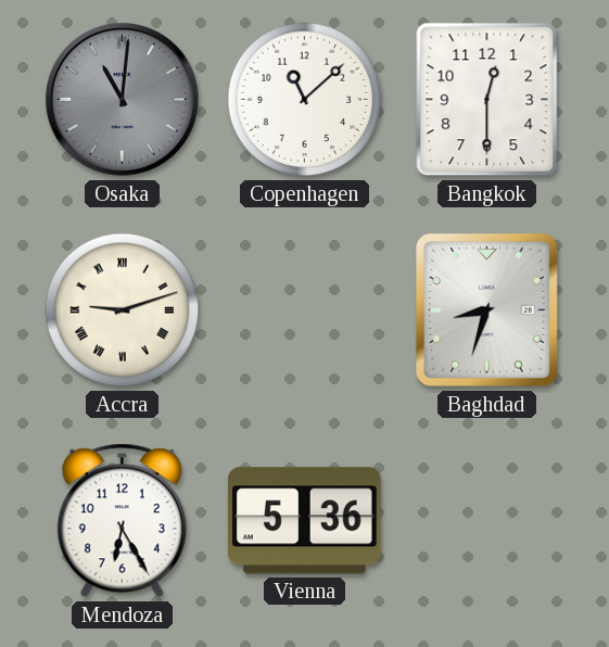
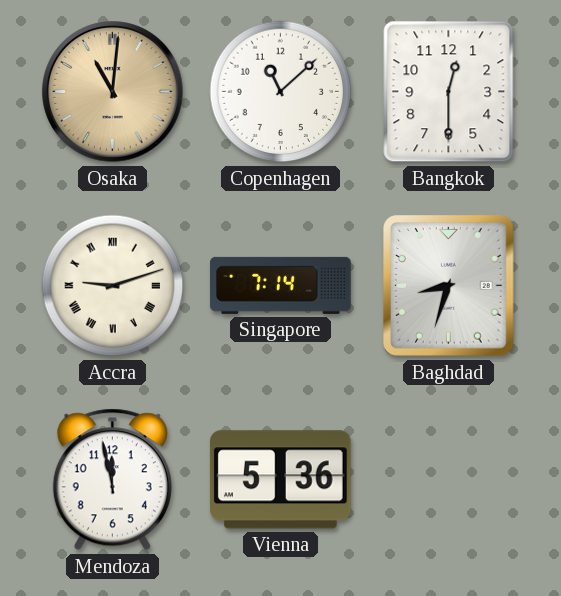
Osaka dial: grey -> champagne
Singapore: none -> 7:14
Mendoza: 6:25 -> 11:58
